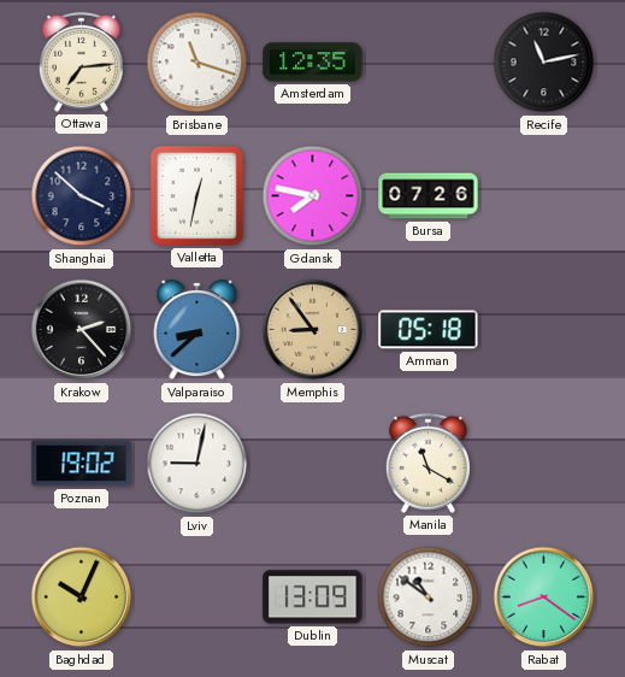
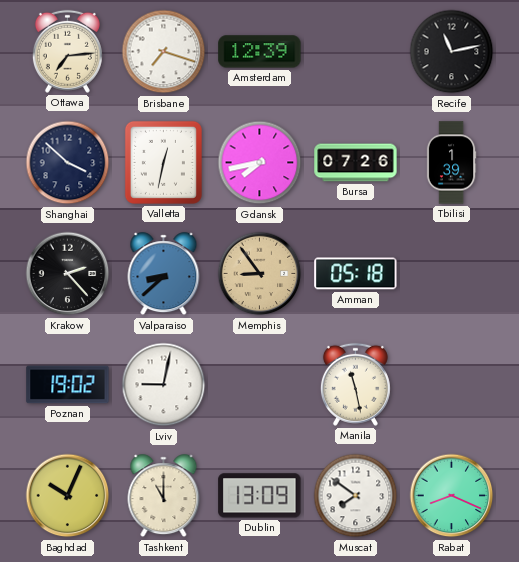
Brisbane: 11:18 -> 7:18
Amsterdam: 12:35 -> 12:39
Gdansk: 7:47 -> 7:43
Tbilisi: none -> 1:39
Manila: 11:20 -> 11:28
Tashkent: none -> 11:00
Muscat: 10:51 -> 7:51
Rabat: 8:21 -> 8:19
